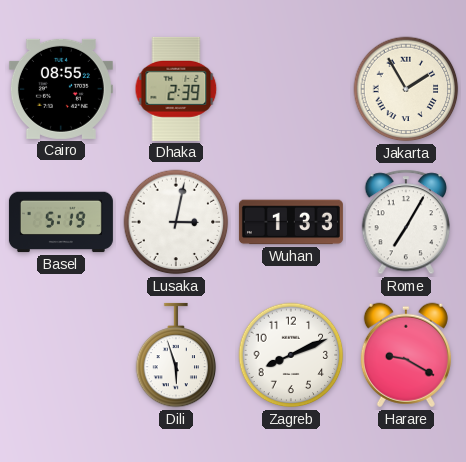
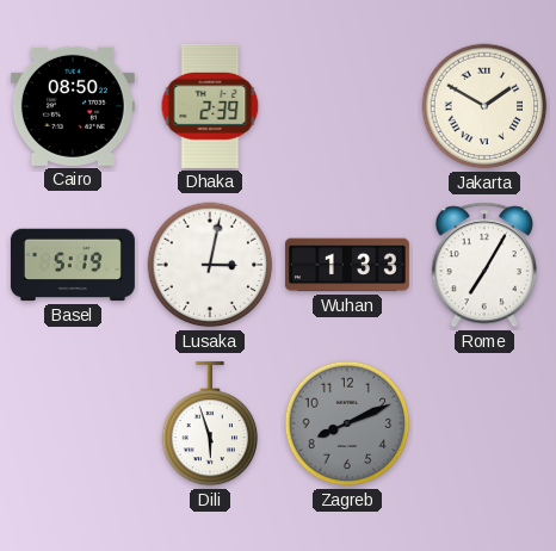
Cairo: 08:55 -> 08:50
Jakarta: 1:55 -> 1:50
Zagreb dial: white -> grey
Harare: 9:20 -> none
